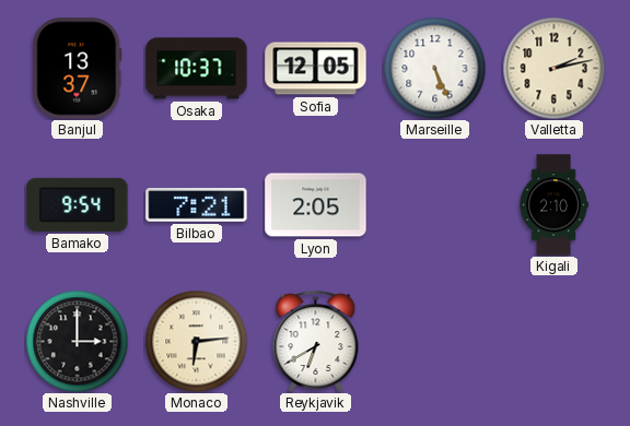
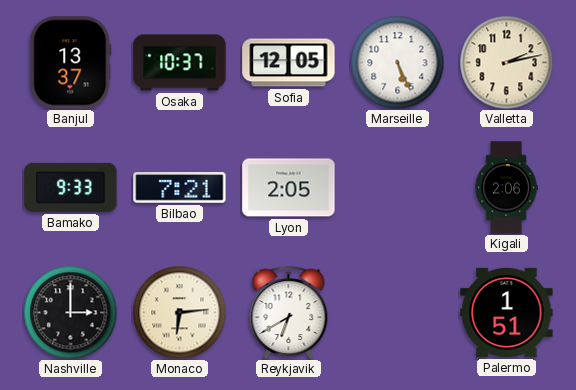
Bamako: 9:54 -> 9:33
Kigali: 2:10 -> 2:06
Palermo: none -> 1:51
